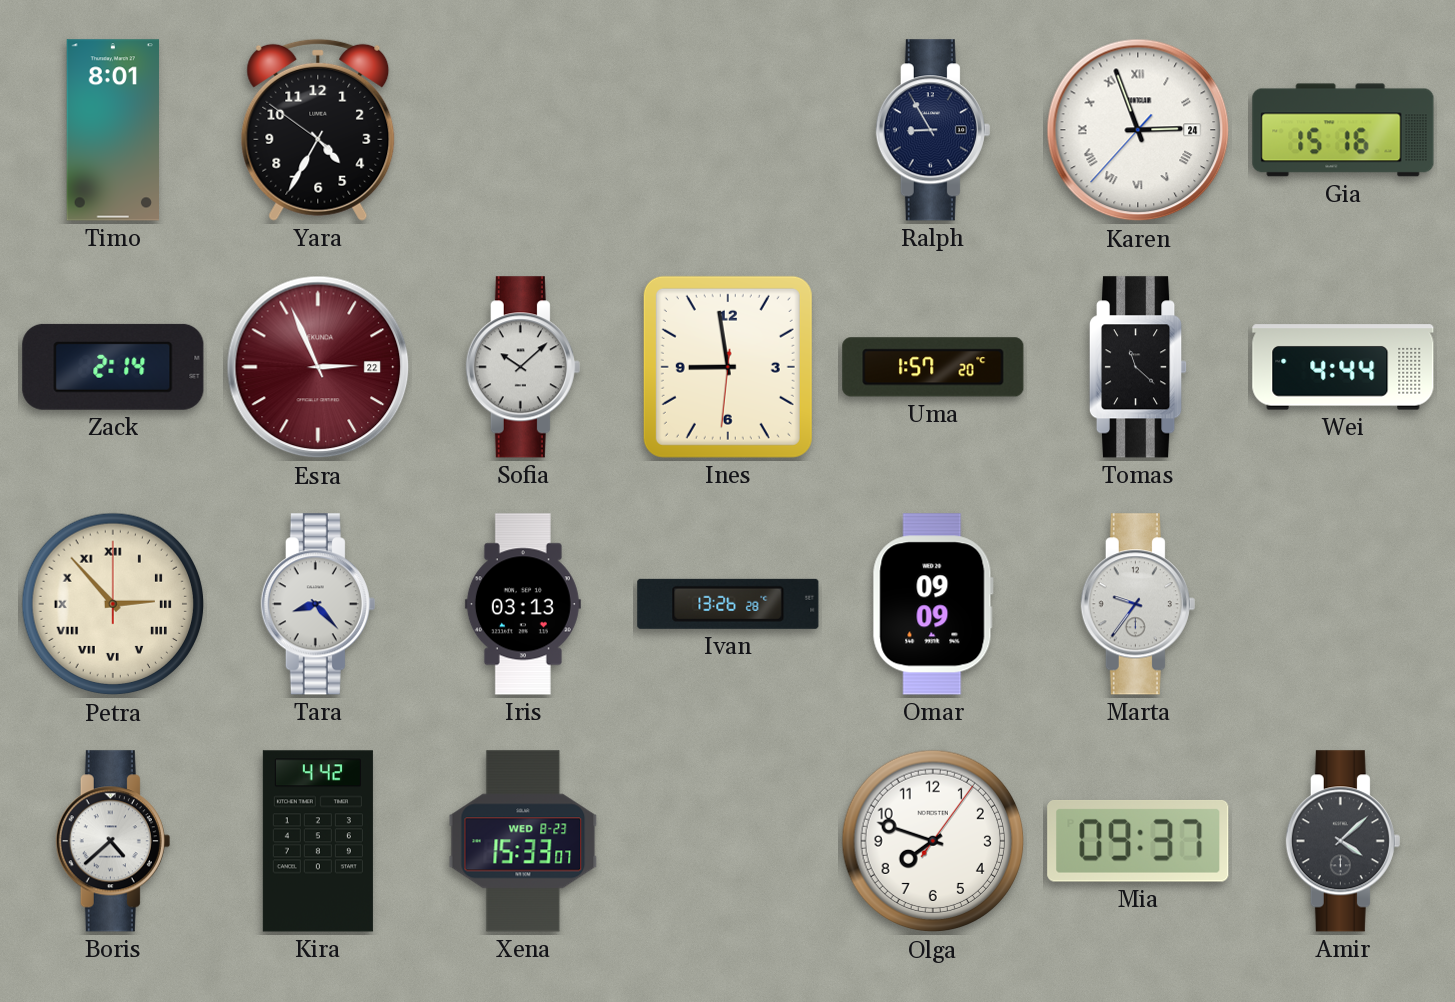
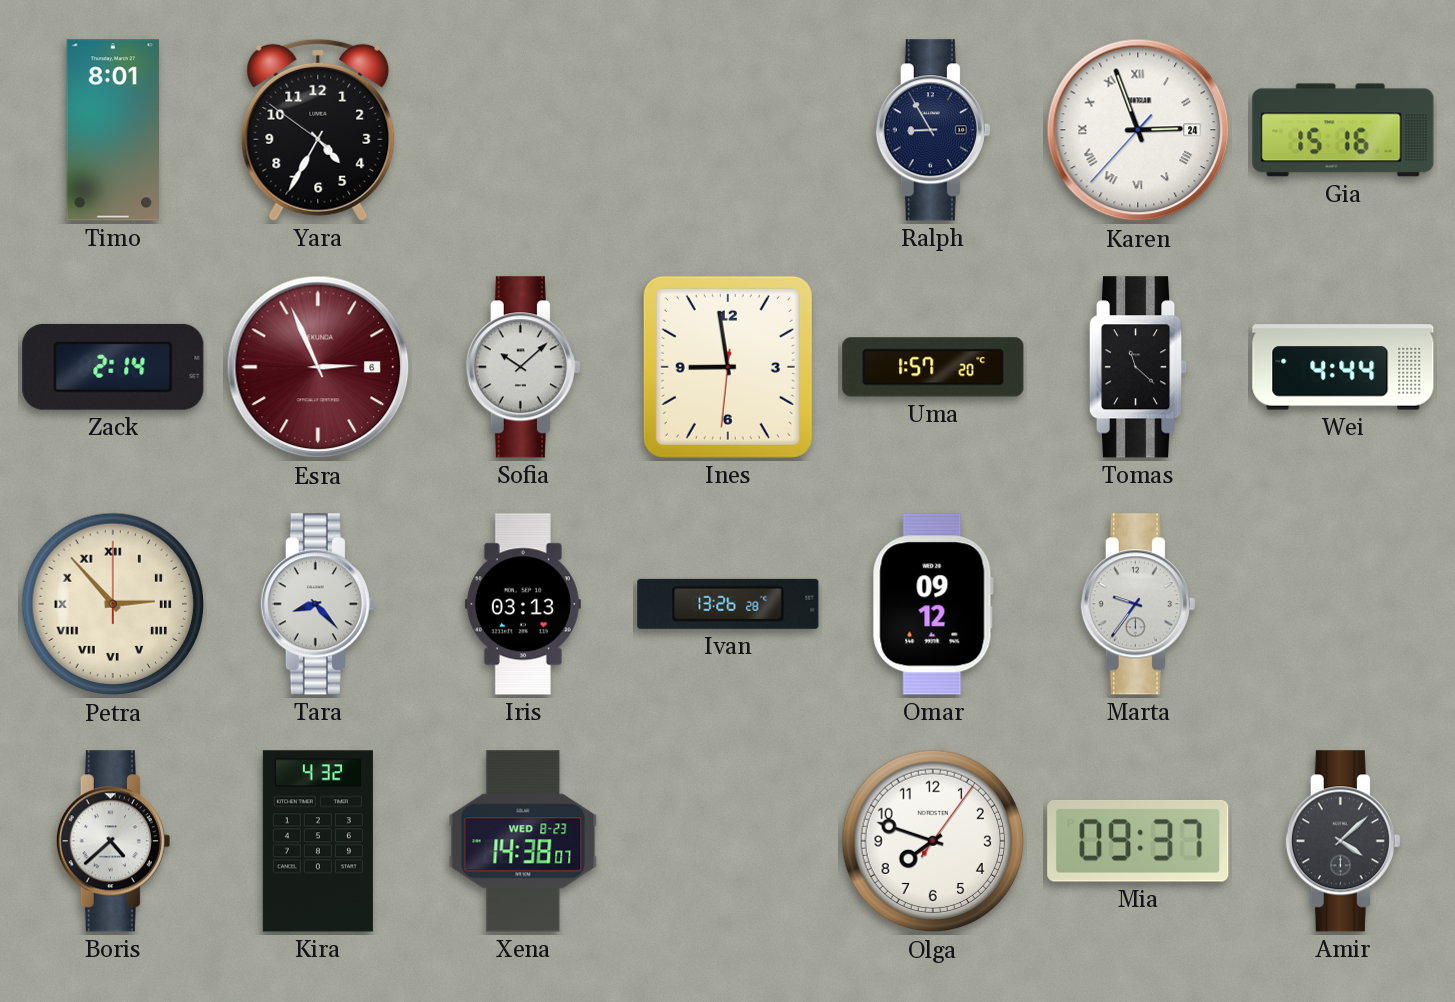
Esra date: 22 -> 6
Omar: 09:09 -> 09:12
Kira: 4:42 -> 4:32
Xena: 15:33 -> 14:38
